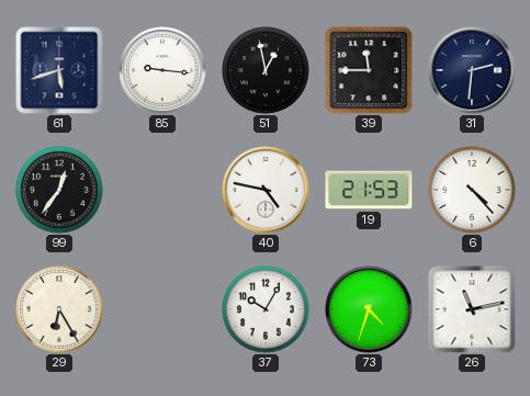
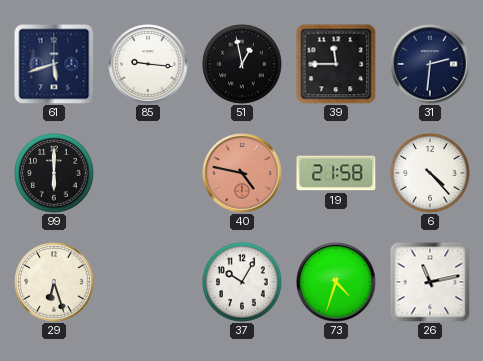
99: 12:36 -> 6:00
40 dial: white -> salmon
19: 21:53 -> 21:58
29: 6:25 -> 6:27
